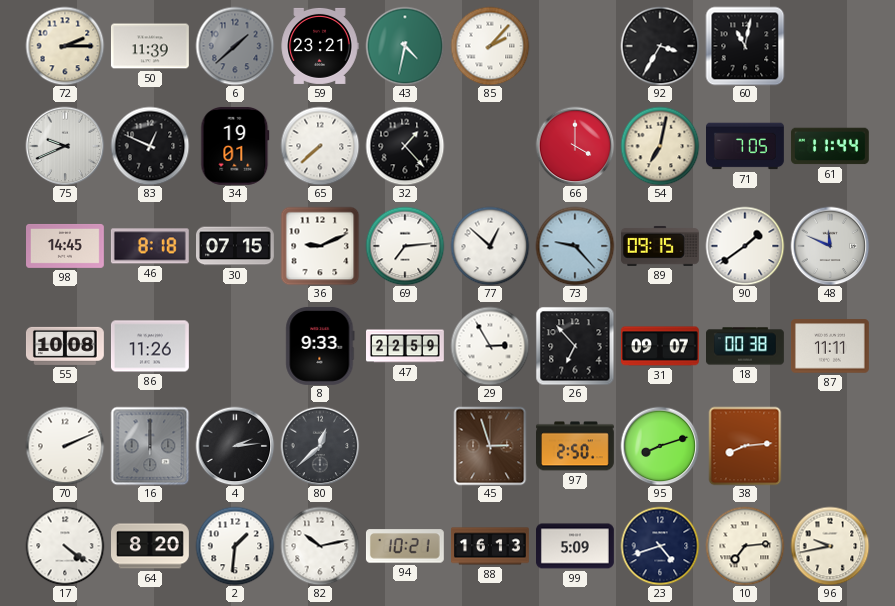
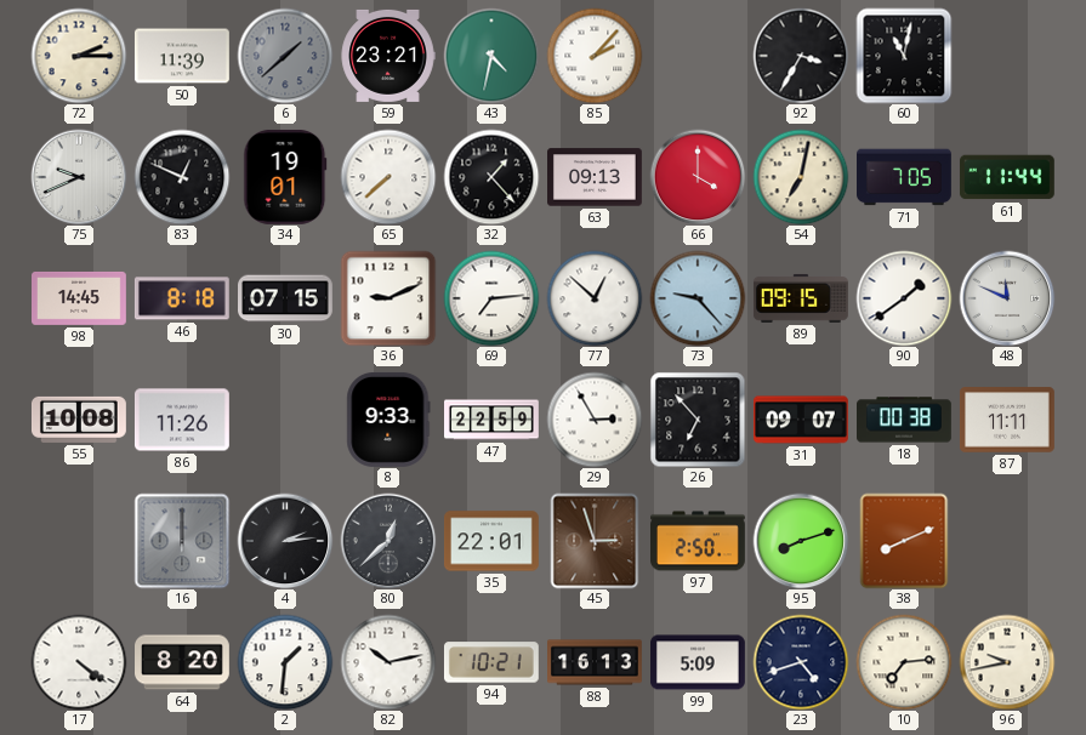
63: none -> 09:13
70: 2:11 -> none
35: none -> 22:01
38: 8:14 -> 8:11
